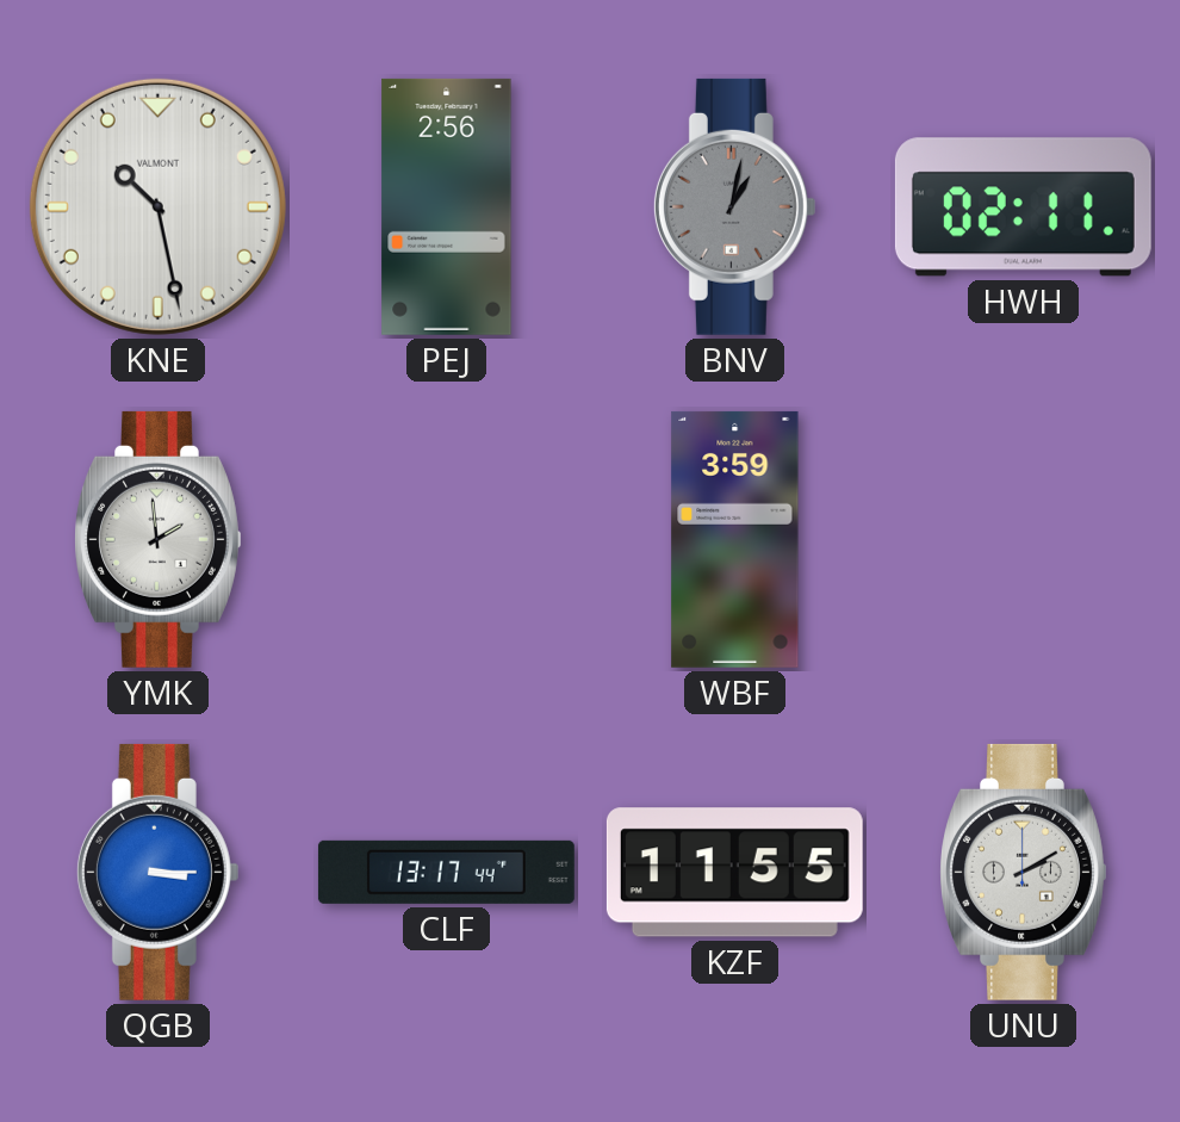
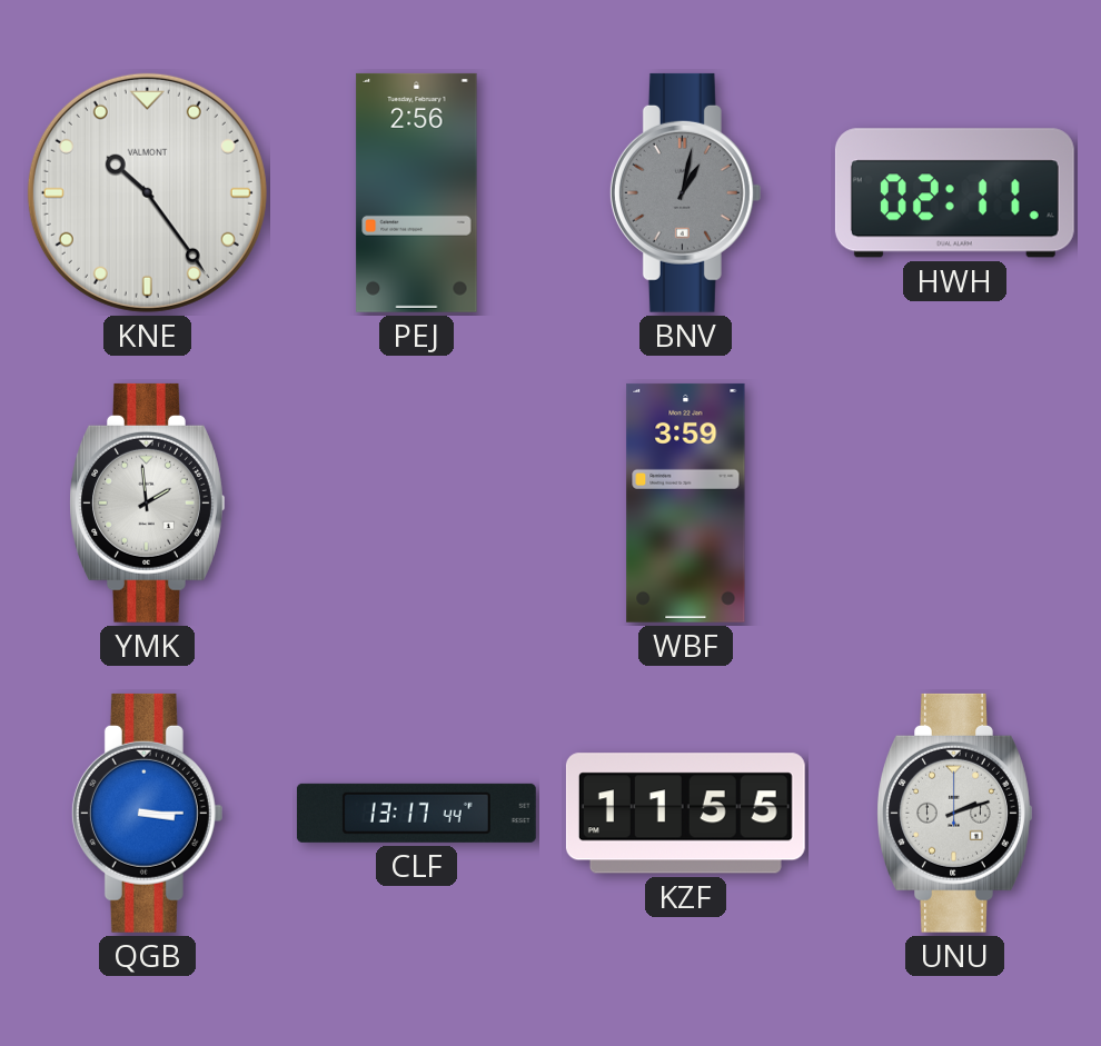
KNE: 10:28 -> 10:24
UNU: 2:10 -> 2:12
